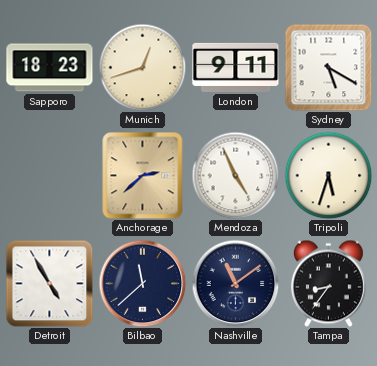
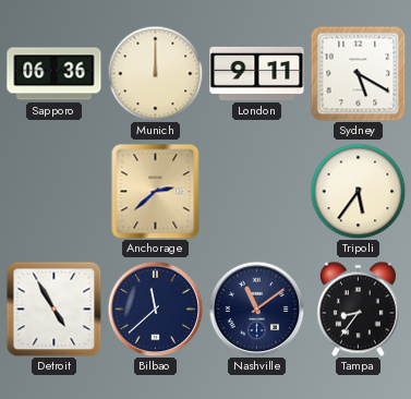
Sapporo: 18:23 -> 06:36
Munich: 12:42 -> 12:00
Mendoza: 4:56 -> none
Tripoli: 5:33 -> 5:36
